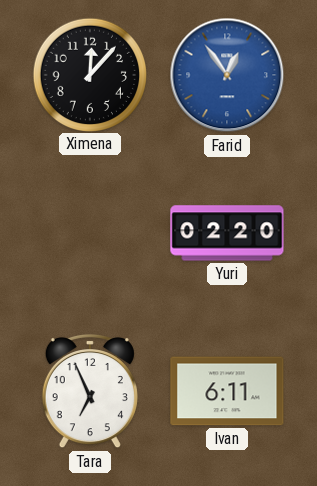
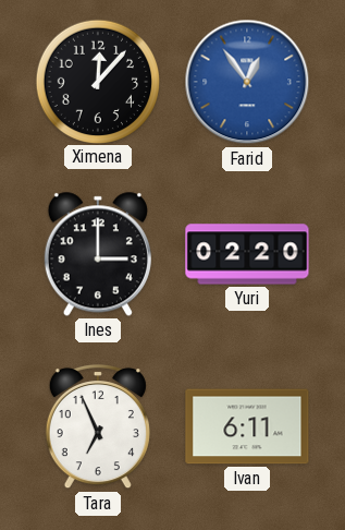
Ines: none -> 3:00
